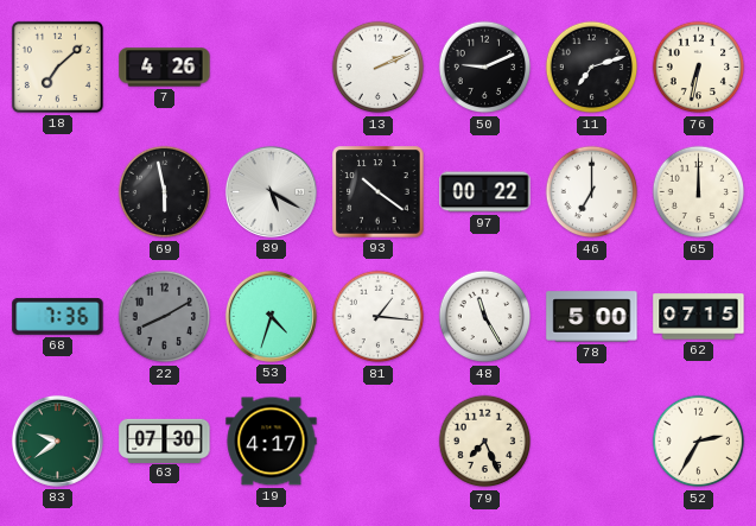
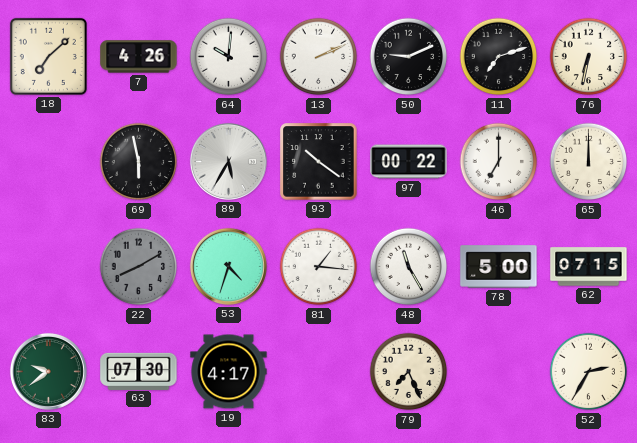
64: none -> 10:01
89: 5:20 -> 5:35
68: 7:36 -> none
